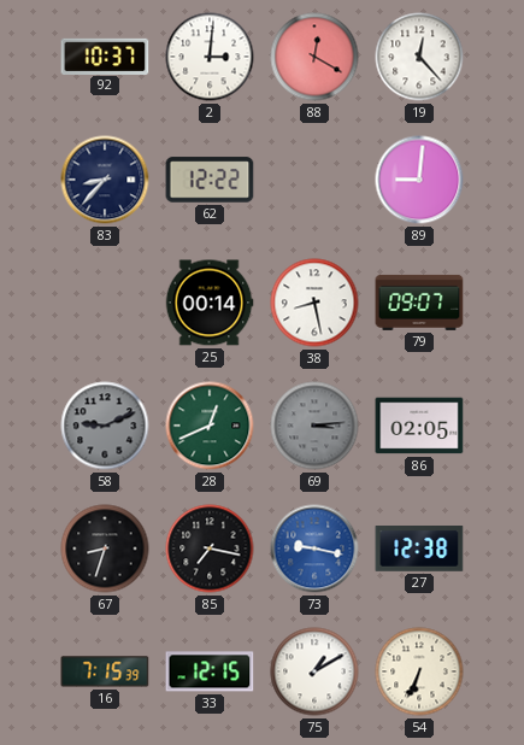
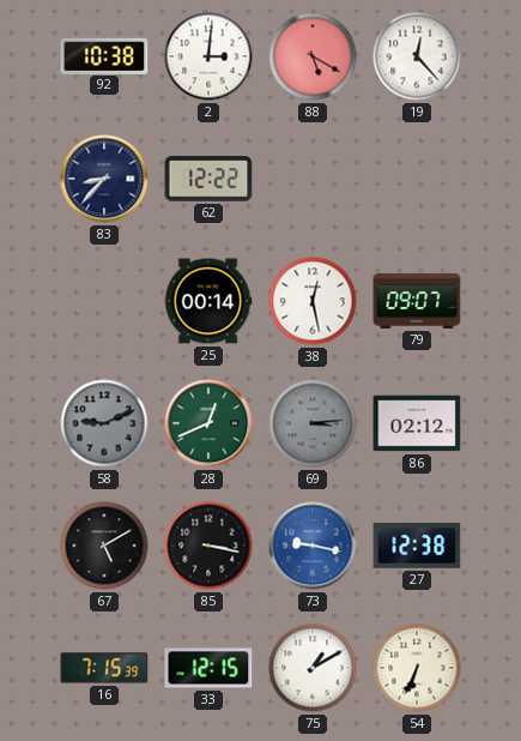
92: 10:37 -> 10:38
88: 12:20 -> 5:20
89: 9:01 -> none
38: 8:28 -> 12:28
86: 02:05 -> 02:12
67: 8:33 -> 5:10
85: 7:17 -> 3:17
